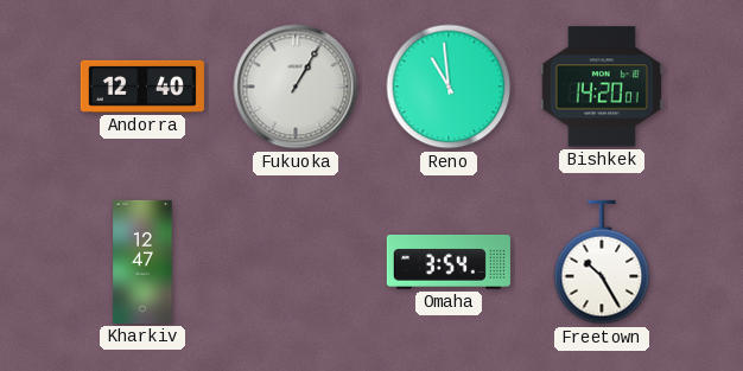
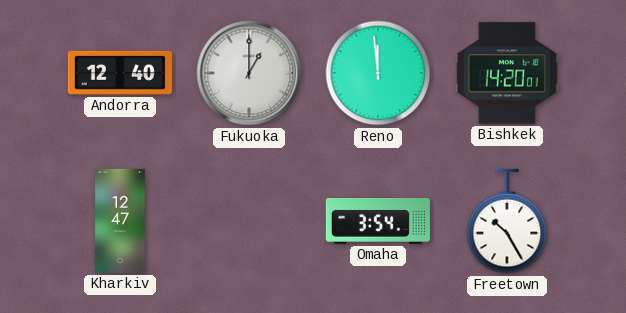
Fukuoka: 1:05 -> 1:00
Reno: 10:59 -> 11:59
